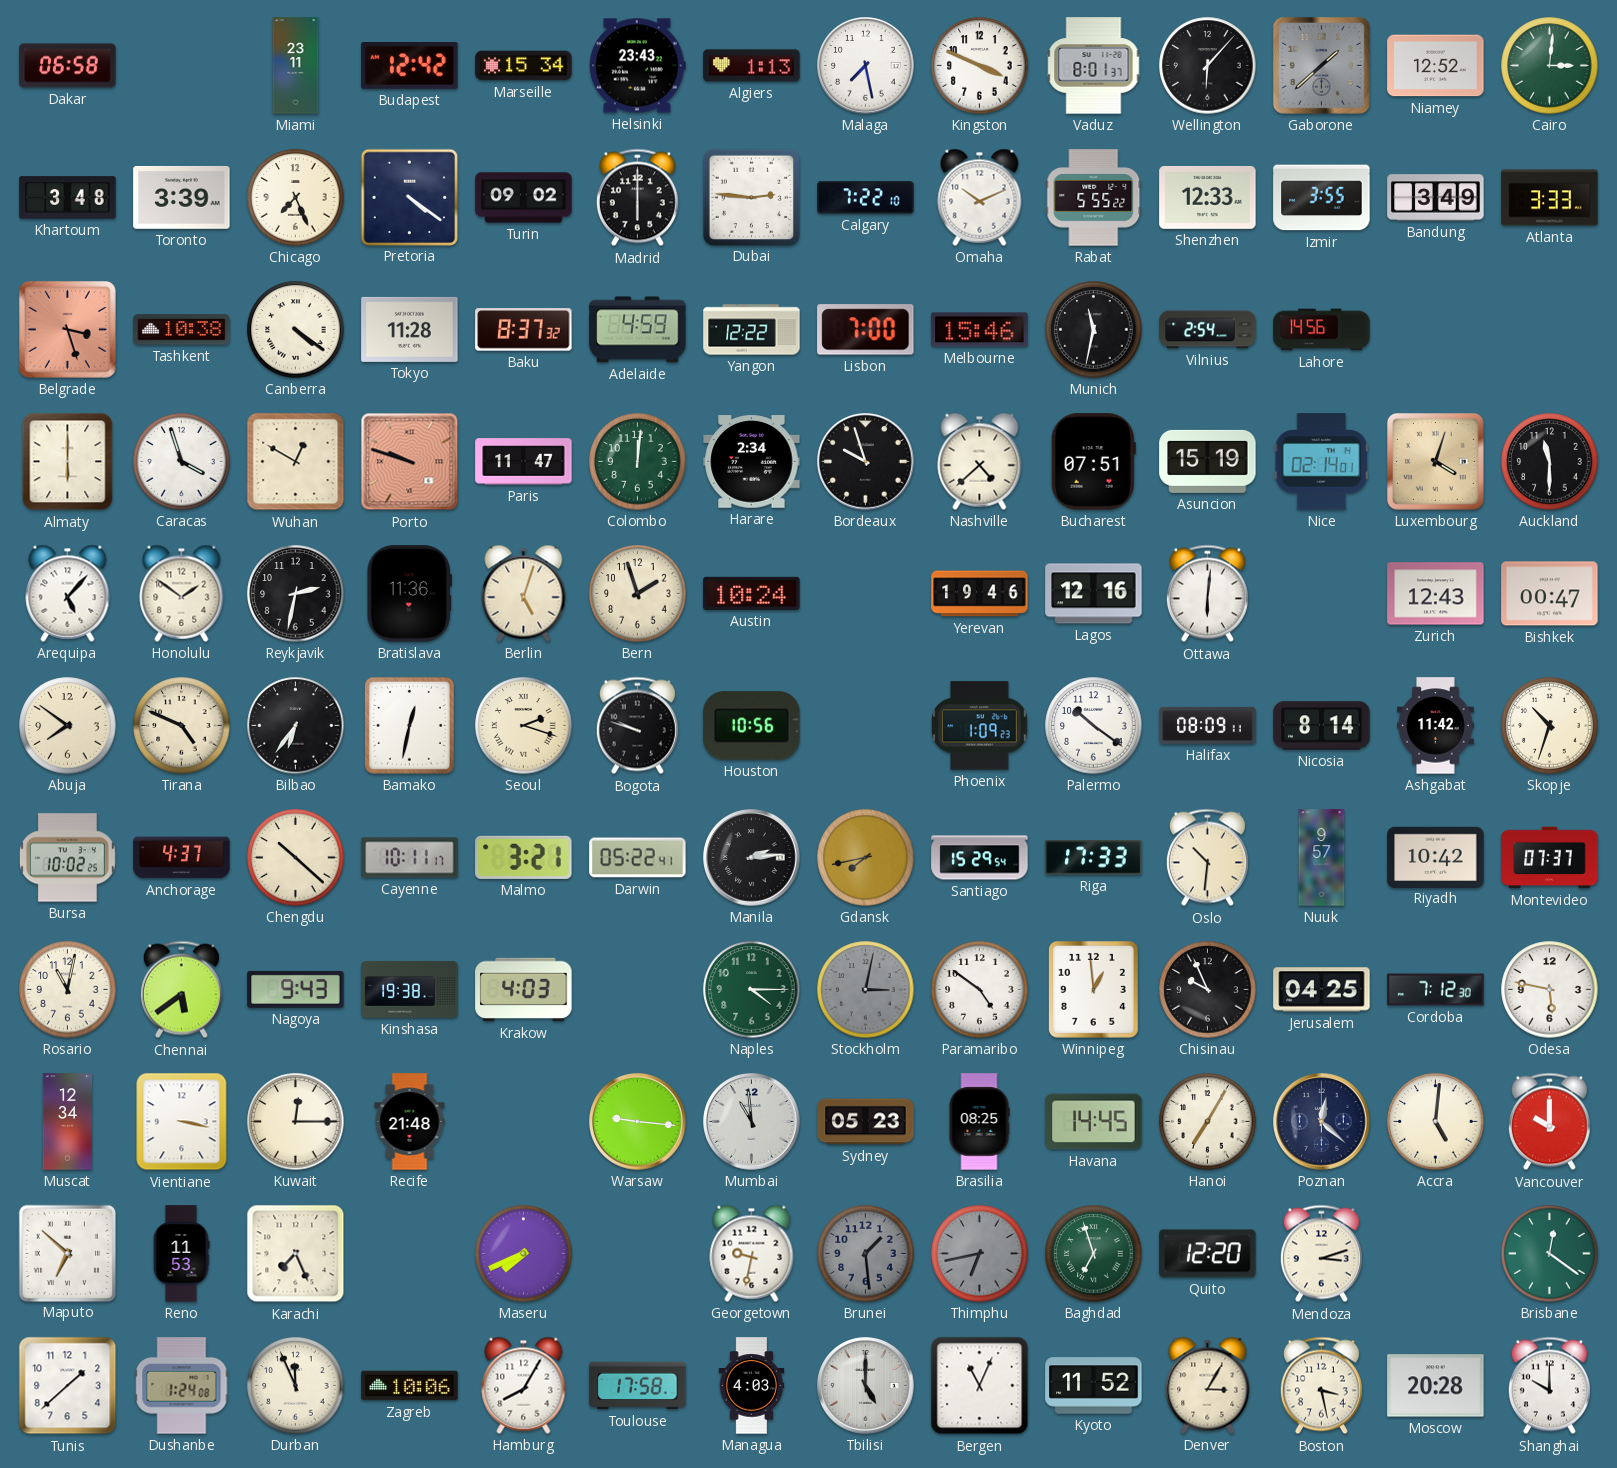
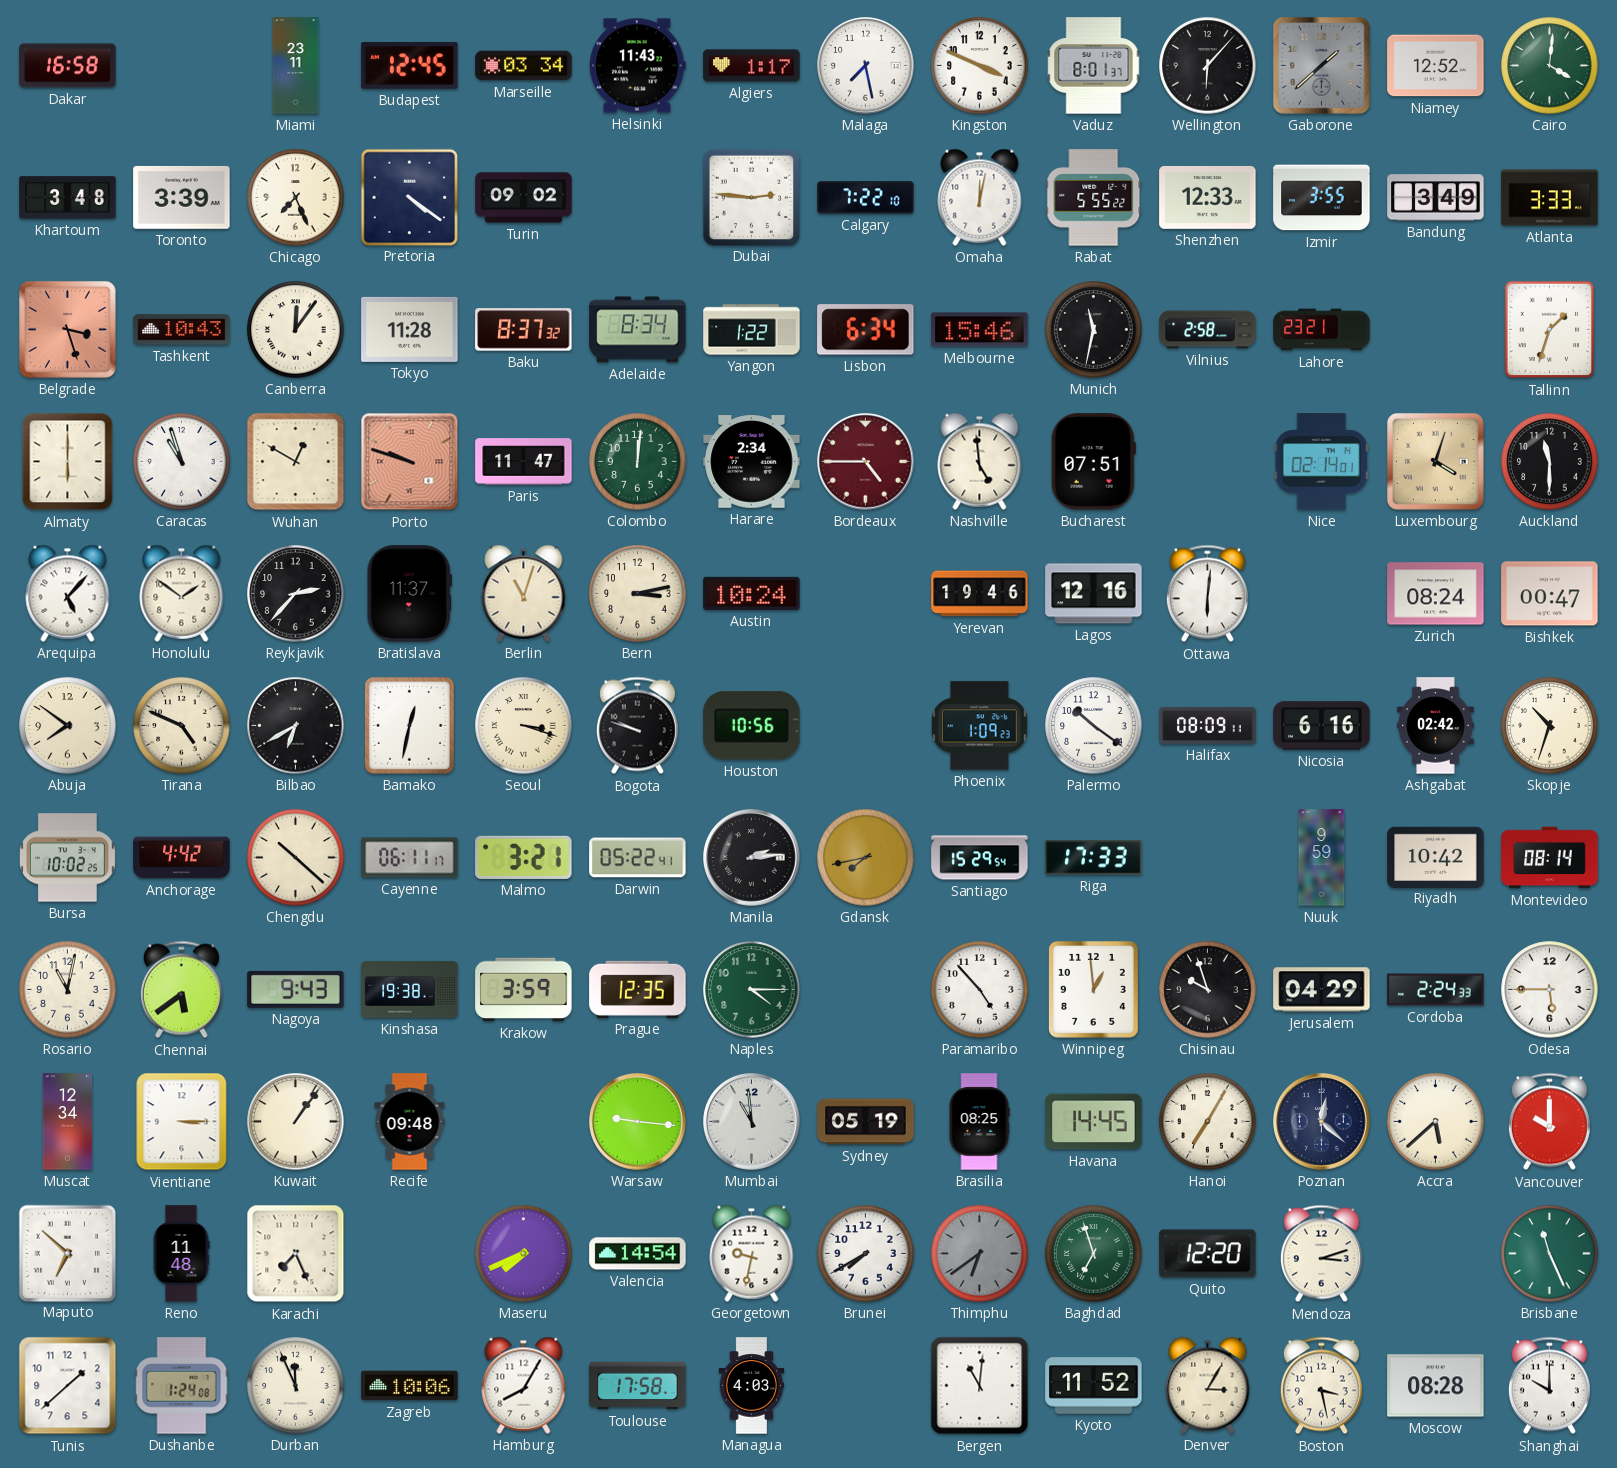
Dakar: 06:58 -> 16:58
Budapest: 12:42 -> 12:45
Marseille: 15:34 -> 03:34
Helsinki: 23:43 -> 11:43
Algiers: 1:13 -> 1:17
Cairo: 3:01 -> 4:01
Madrid: 6:00 -> none
Omaha: 10:11 -> 12:02
Tashkent: 10:38 -> 10:43
Canberra: 4:21 -> 12:06
Adelaide: 4:59 -> 8:34
Yangon: 12:22 -> 1:22
Lisbon: 7:00 -> 6:34
Vilnius: 2:54 -> 2:58
Lahore: 14:56 -> 23:21
Tallinn: none -> 1:33
Caracas: 3:57 -> 10:57
Bordeaux: 9:57 -> 4:45
Bordeaux dial: black -> burgundy
Nashville: 4:38 -> 4:59
Asuncion: 15:19 -> none
Reykjavik: 2:32 -> 2:37
Bratislava: 11:36 -> 11:37
Berlin: 5:03 -> 11:03
Bern: 1:57 -> 3:13
Zurich: 12:43 -> 08:24
Bilbao: 6:36 -> 6:40
Seoul: 2:18 -> 3:18
Nicosia: 8:14 -> 6:16
Ashgabat: 11:42 -> 02:42
Anchorage: 4:37 -> 4:42
Cayenne: 10:11 -> 06:11
Oslo: 10:31 -> none
Nuuk: 9:57 -> 9:59
Montevideo: 07:37 -> 08:14
Krakow: 4:03 -> 3:59
Prague: none -> 12:35
Stockholm: 3:02 -> none
Paramaribo: 4:51 -> 4:53
Chisinau: 9:56 -> 9:57
Jerusalem: 04:25 -> 04:29
Cordoba: 7:12 -> 2:24
Odesa: 5:47 -> 5:45
Vientiane: 3:17 -> 3:15
Kuwait: 12:15 -> 1:06
Recife: 21:48 -> 09:48
Sydney: 05:23 -> 05:19
Accra: 5:01 -> 5:38
Reno: 11:53 -> 11:48
Valencia: none -> 14:54
Brunei: 1:29 -> 7:40
Brunei dial: grey -> white
Thimphu: 6:43 -> 6:39
Brisbane: 12:21 -> 11:26
Tbilisi: 5:00 -> none
Bergen: 11:04 -> 11:01
Moscow: 20:28 -> 08:28
